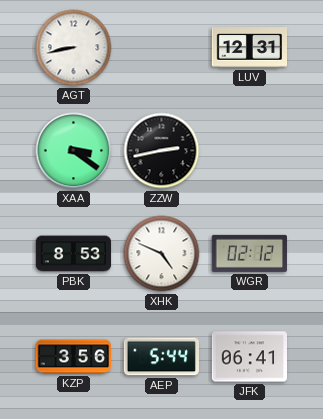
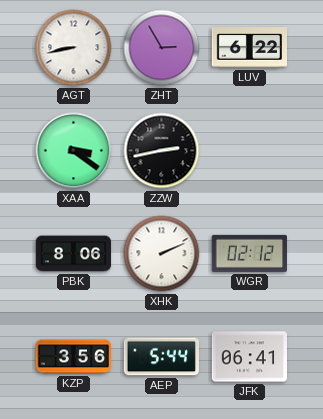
ZHT: none -> 2:55
LUV: 12:31 -> 6:22
PBK: 8:53 -> 8:06
XHK: 4:49 -> 2:11
